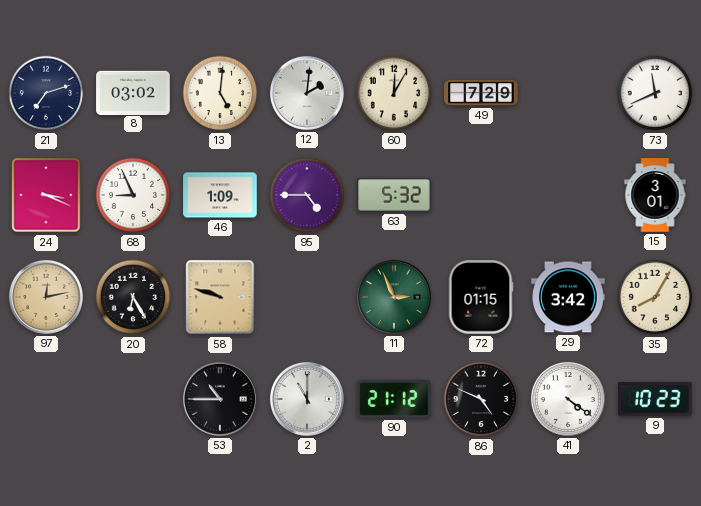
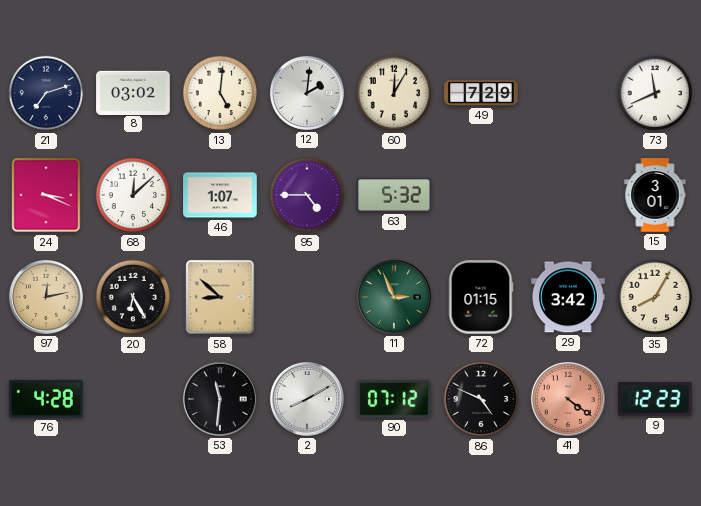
68: 8:56 -> 12:08
46: 1:09 -> 1:07
58: 9:48 -> 8:52
76: none -> 4:28
53: 10:45 -> 11:31
2: 11:00 -> 8:10
90: 21:12 -> 07:12
41 dial: white -> salmon
9: 10:23 -> 12:23
